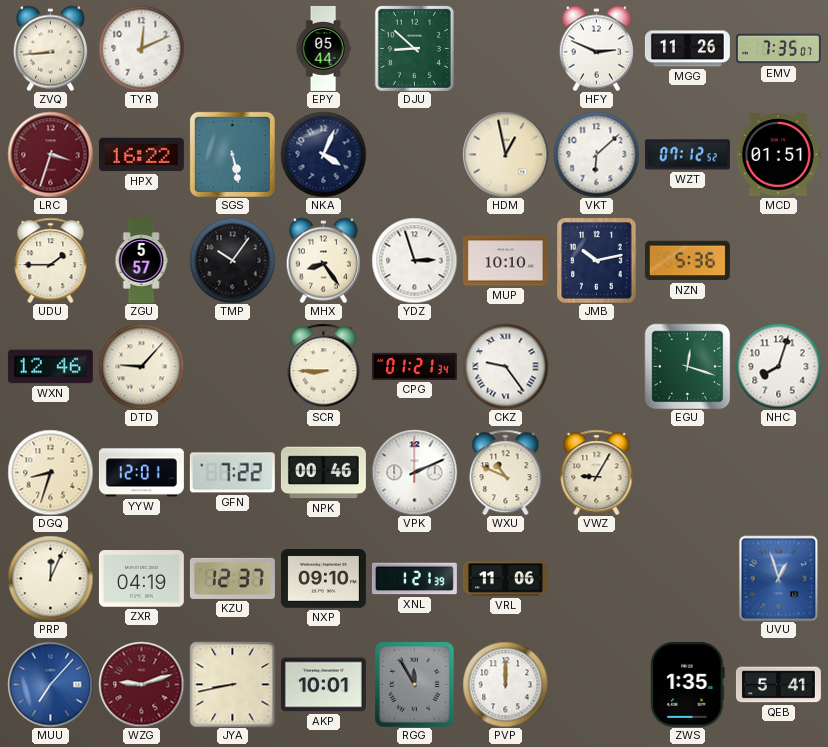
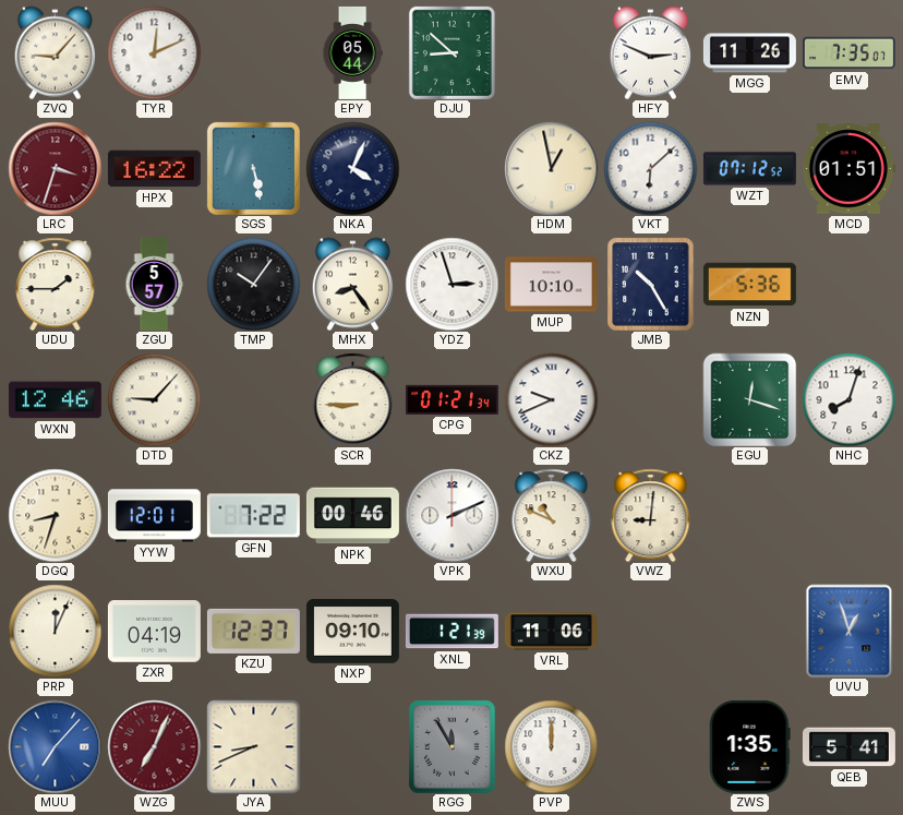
ZVQ: 8:44 -> 9:07
JMB: 10:13 -> 10:25
CKZ: 9:24 -> 9:41
VWZ: 9:05 -> 9:01
WZG: 9:12 -> 7:04
JYA: 8:43 -> 8:41
AKP: 10:01 -> none
